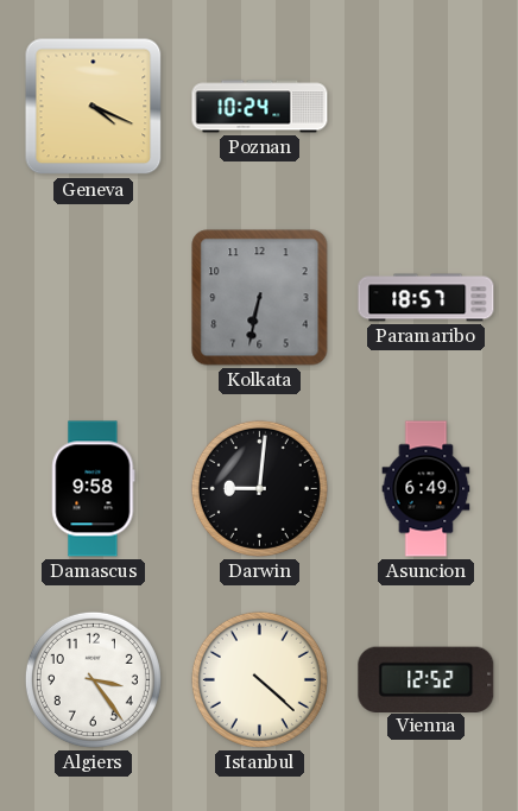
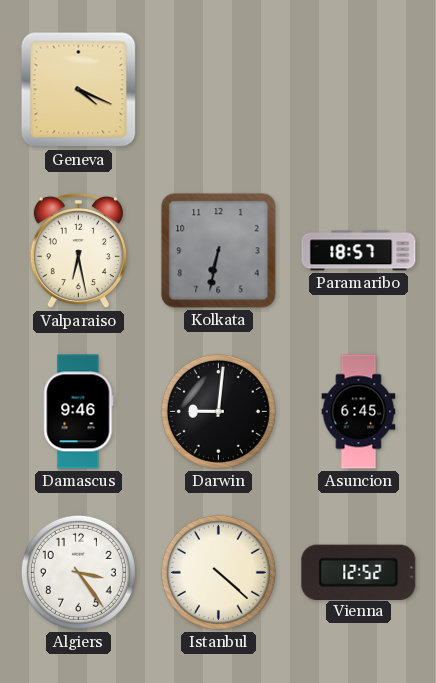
Poznan: 10:24 -> none
Valparaiso: none -> 6:28
Damascus: 9:58 -> 9:46
Asuncion: 6:49 -> 6:45
